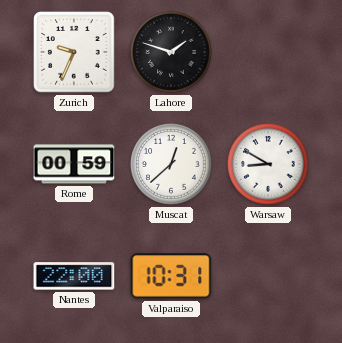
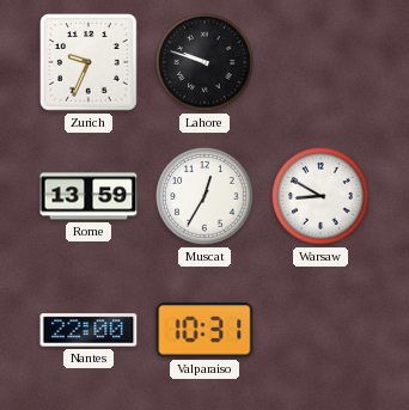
Lahore: 1:48 -> 9:48
Rome: 00:59 -> 13:59
Muscat: 12:38 -> 12:35
